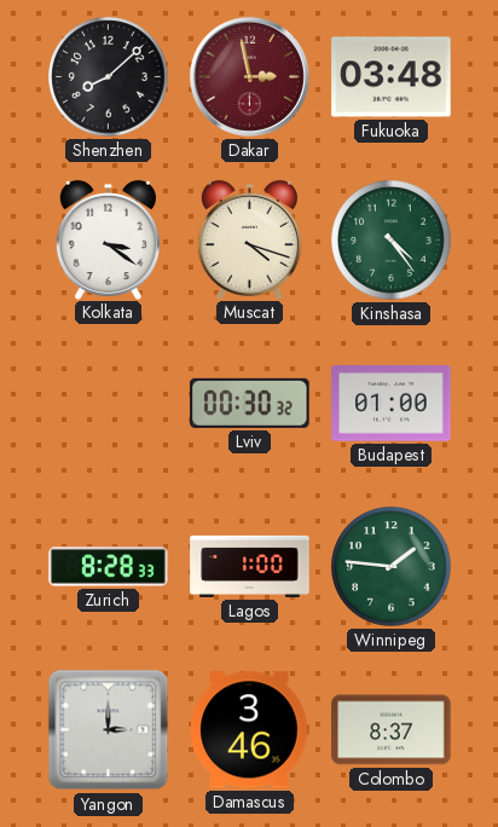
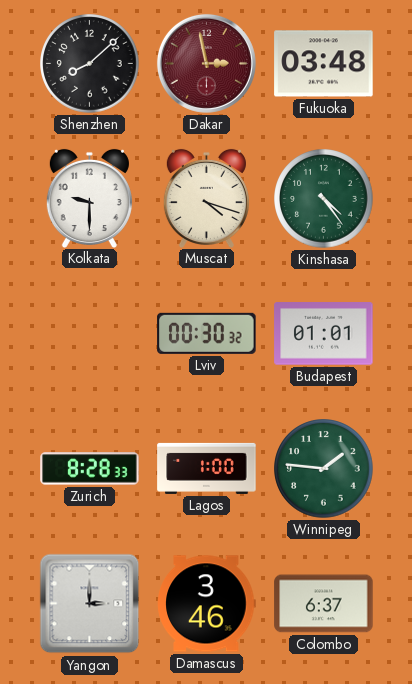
Kolkata: 3:21 -> 9:30
Budapest: 01:00 -> 01:01
Colombo: 8:37 -> 6:37
